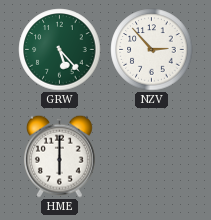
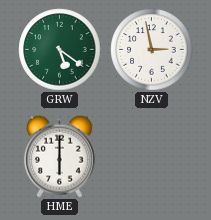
GRW: 5:23 -> 5:21
NZV: 2:53 -> 2:58
